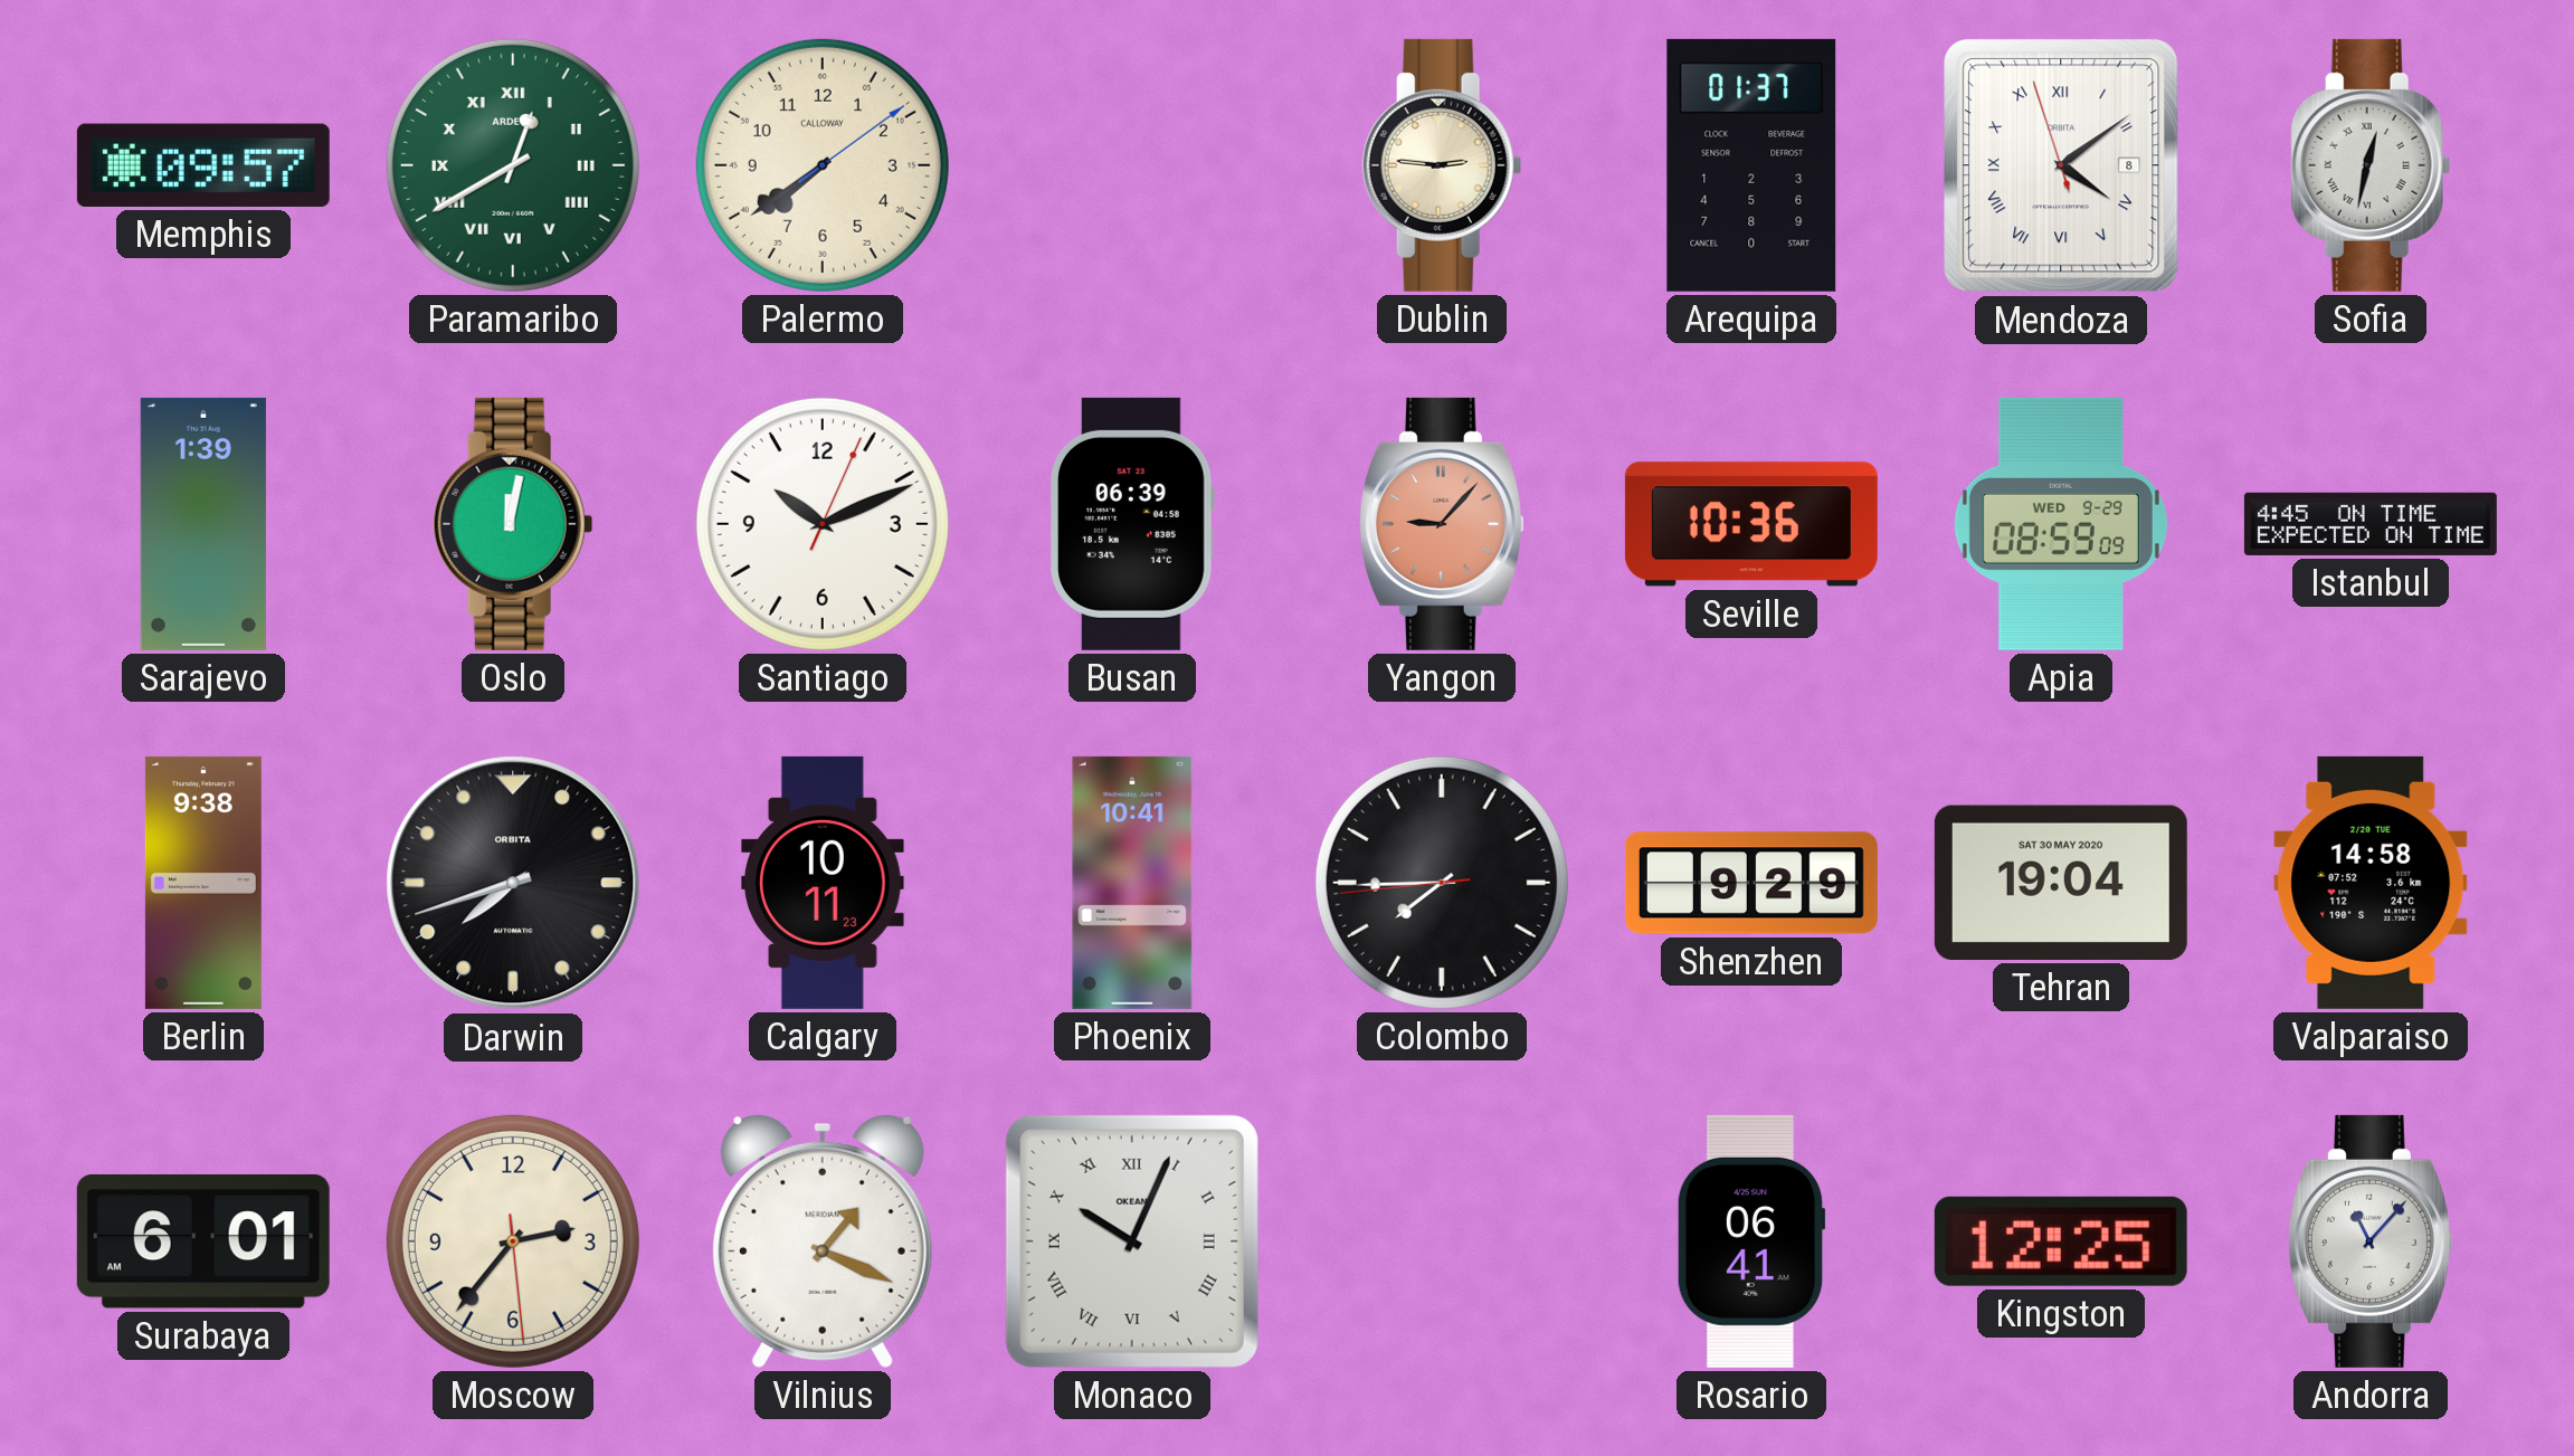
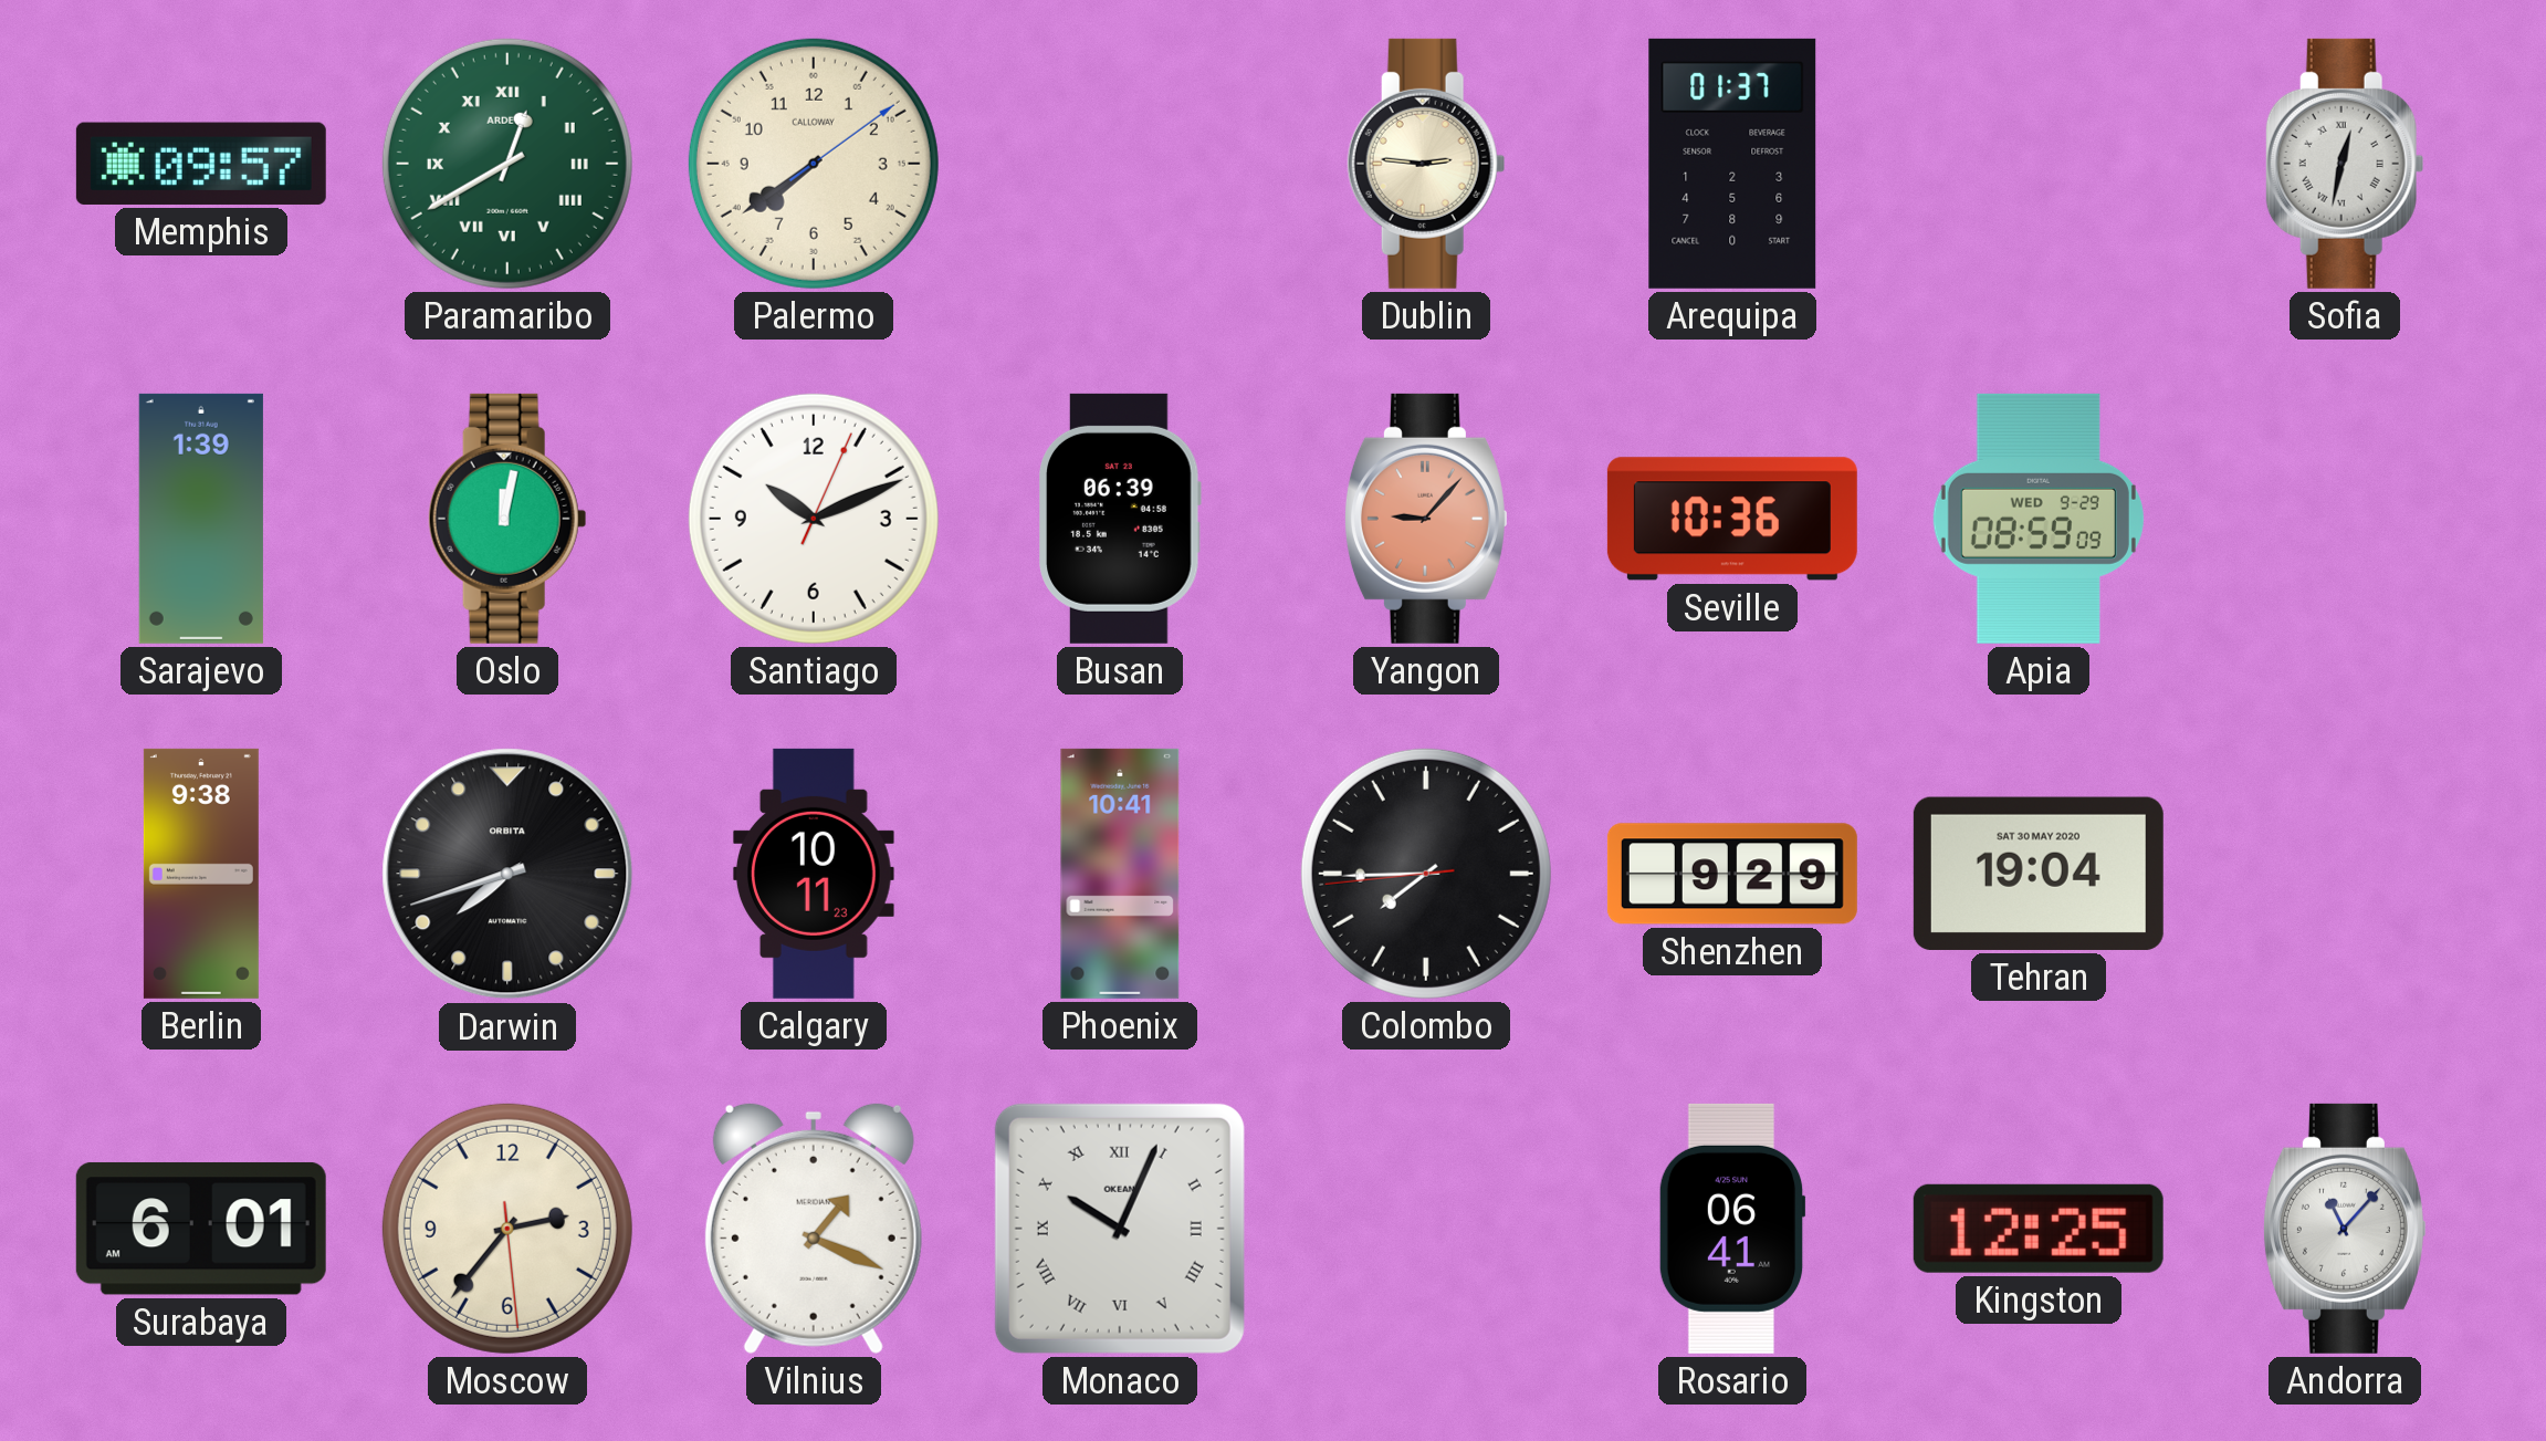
Mendoza: 4:08 -> none
Istanbul: 4:45 -> none
Valparaiso: 14:58 -> none
